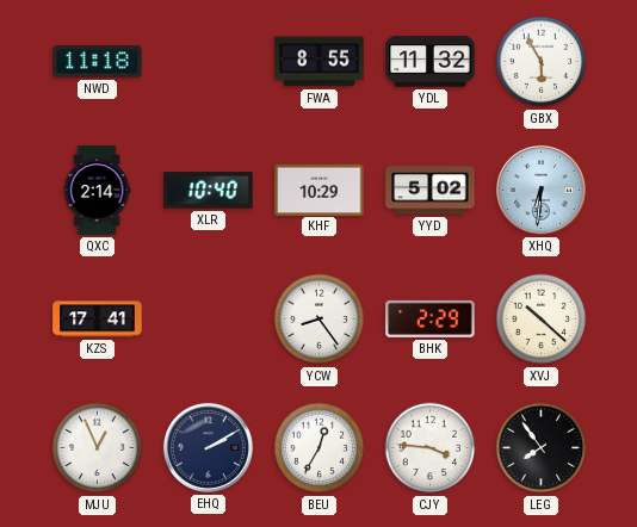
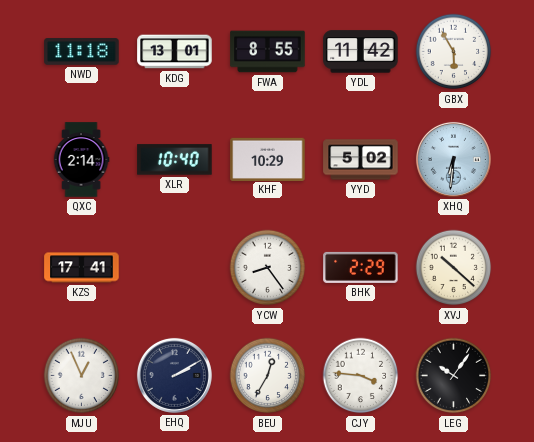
KDG: none -> 13:01
YDL: 11:32 -> 11:42
LEG: 7:54 -> 10:06
